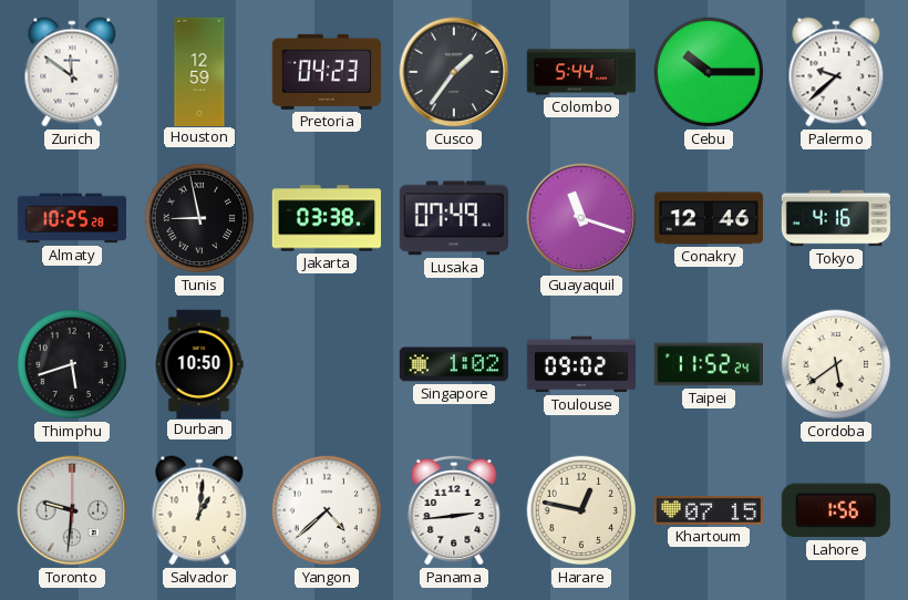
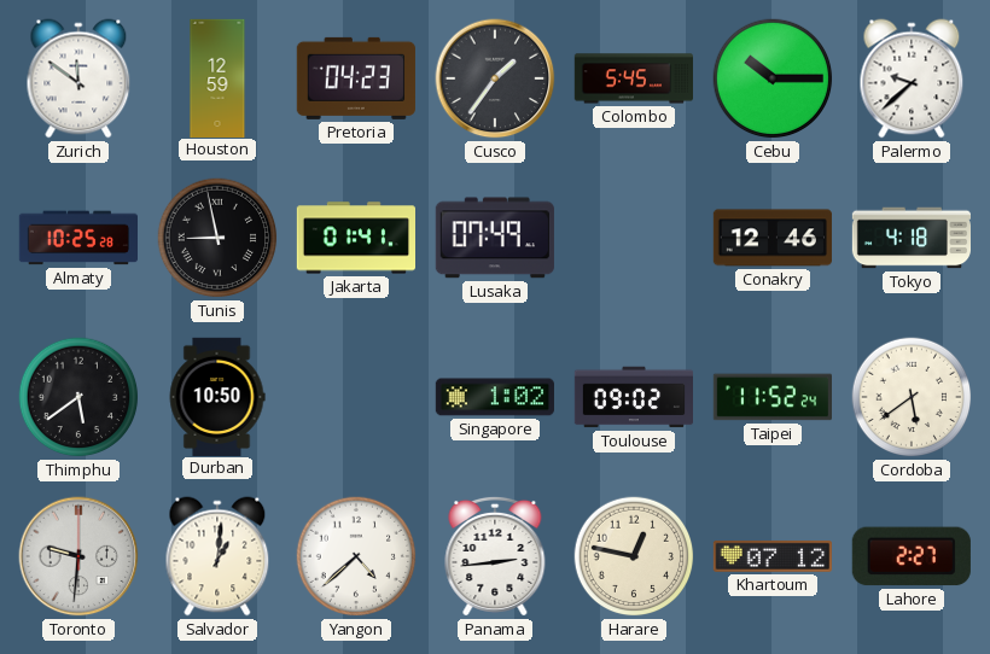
Colombo: 5:44 -> 5:45
Jakarta: 03:38 -> 01:41
Guayaquil: 11:18 -> none
Tokyo: 4:16 -> 4:18
Thimphu: 5:42 -> 5:39
Khartoum: 07:15 -> 07:12
Lahore: 1:56 -> 2:27
